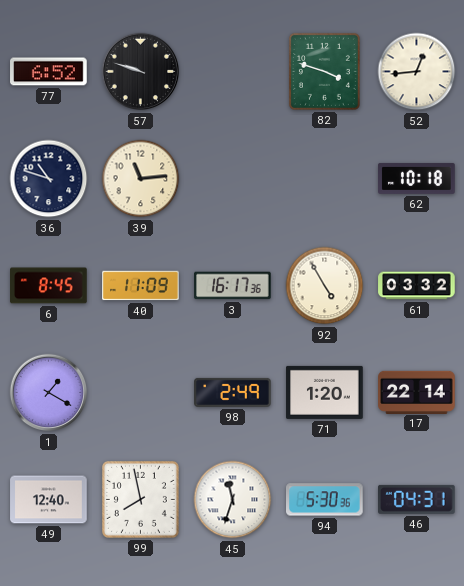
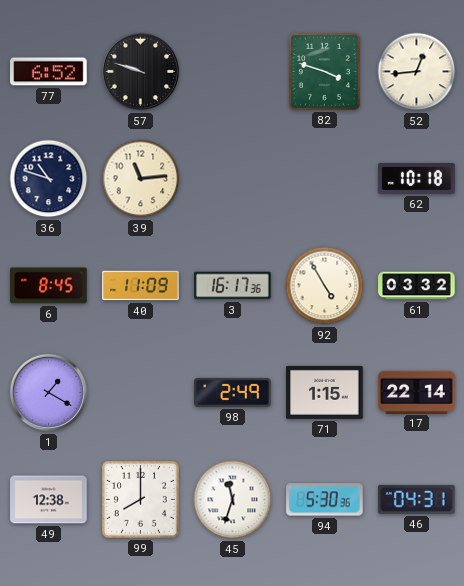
71: 1:20 -> 1:15
49: 12:40 -> 12:38
99: 7:58 -> 8:00
